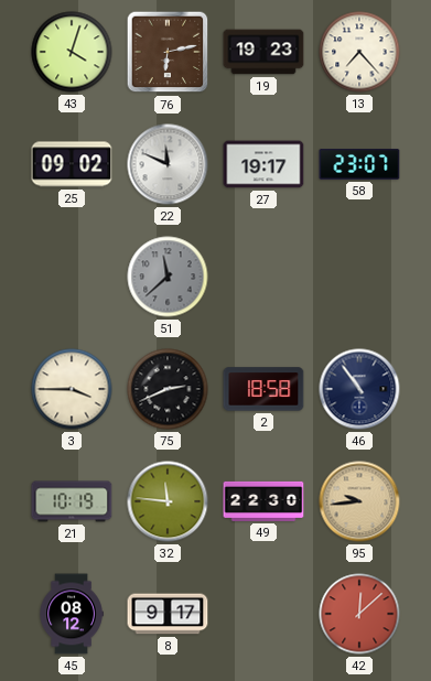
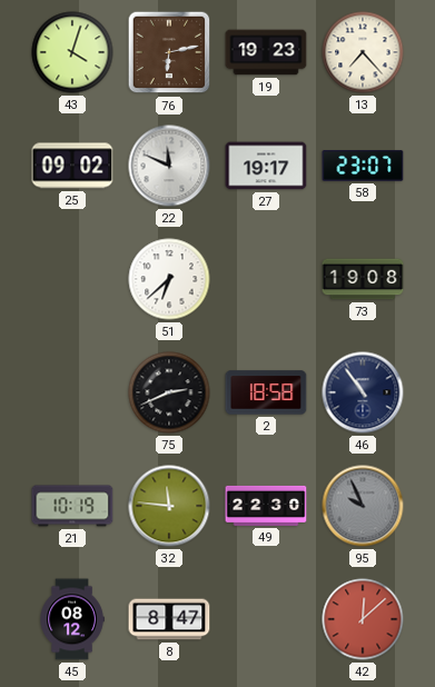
51: 11:38 -> 6:38
51 dial: grey -> white
73: none -> 19:08
3: 3:45 -> none
95: 9:44 -> 9:56
95 dial: champagne -> grey
8: 9:17 -> 8:47
